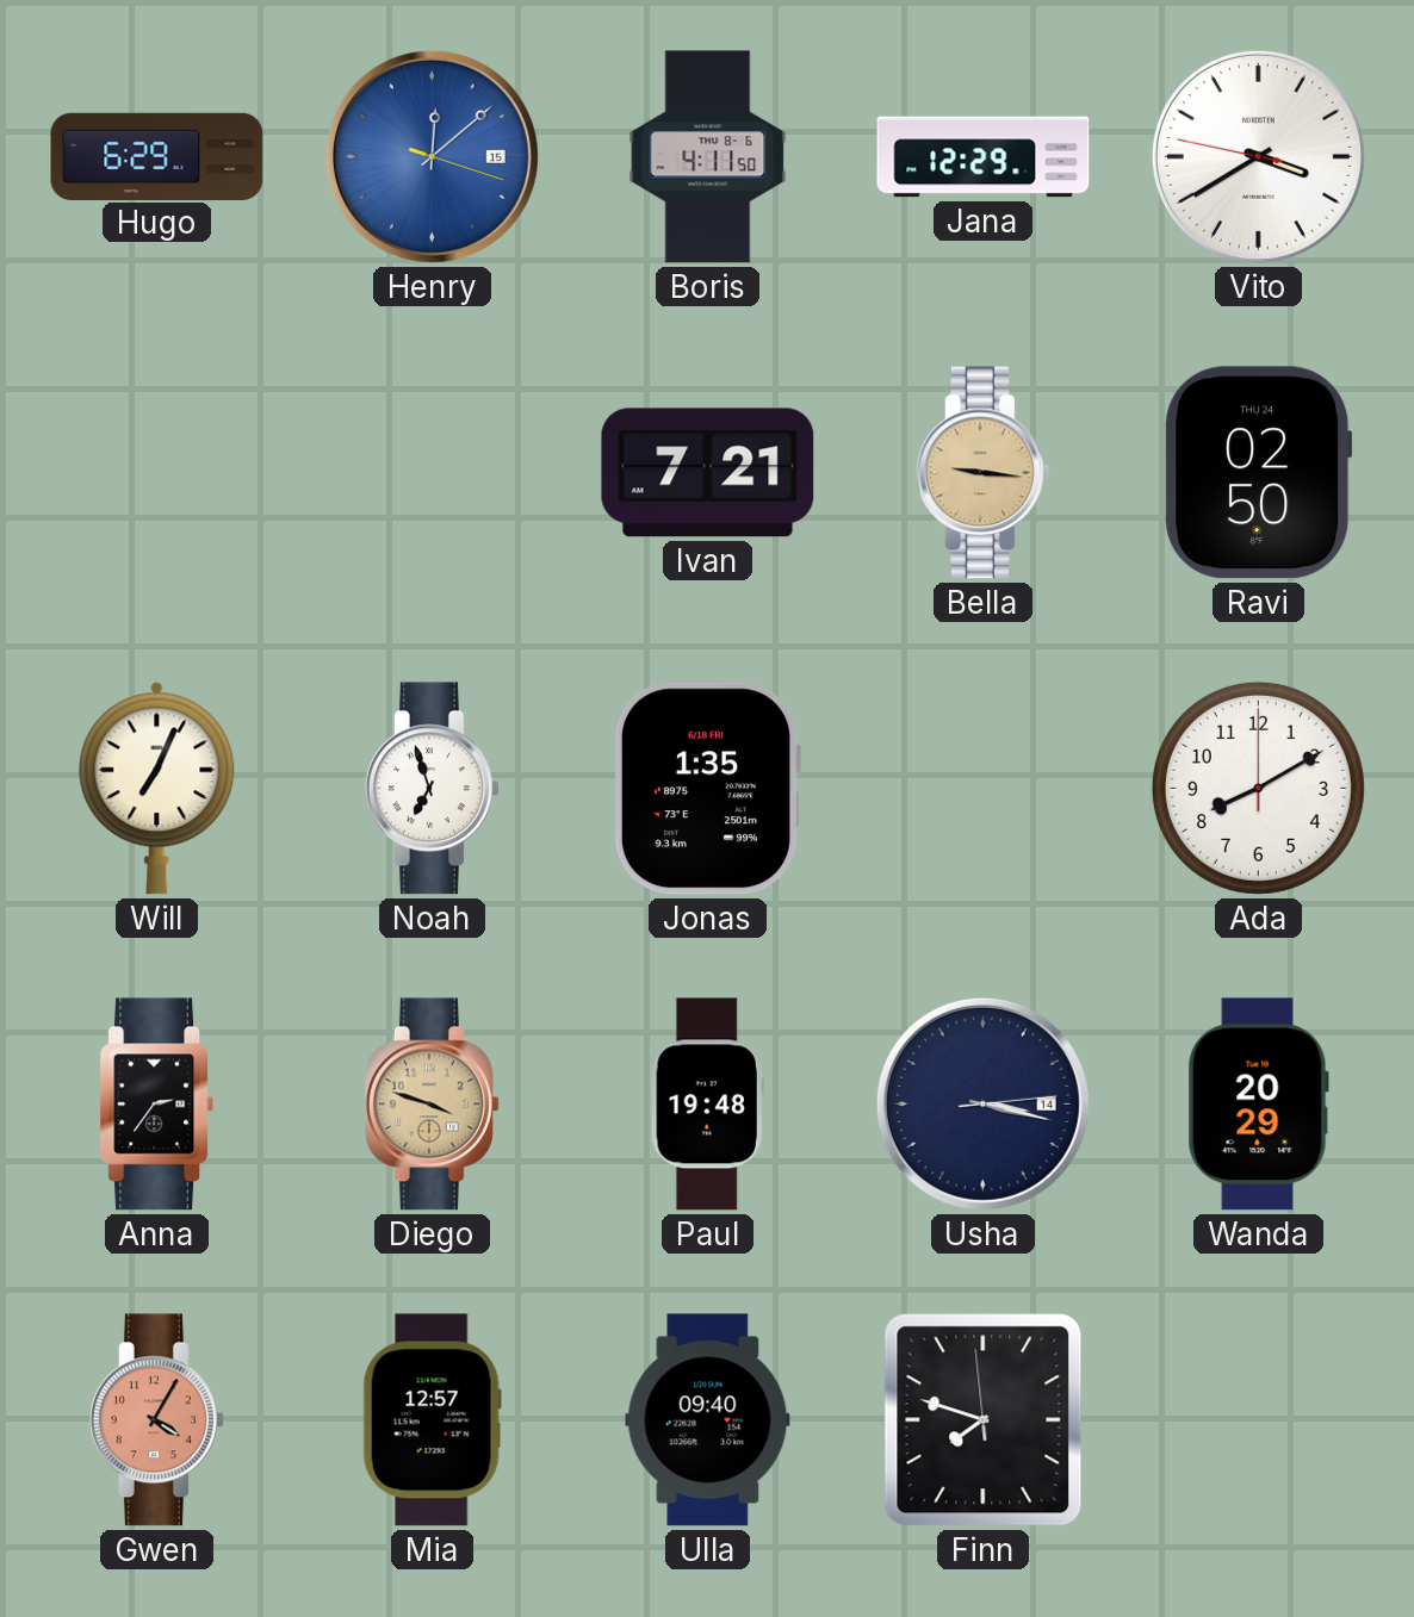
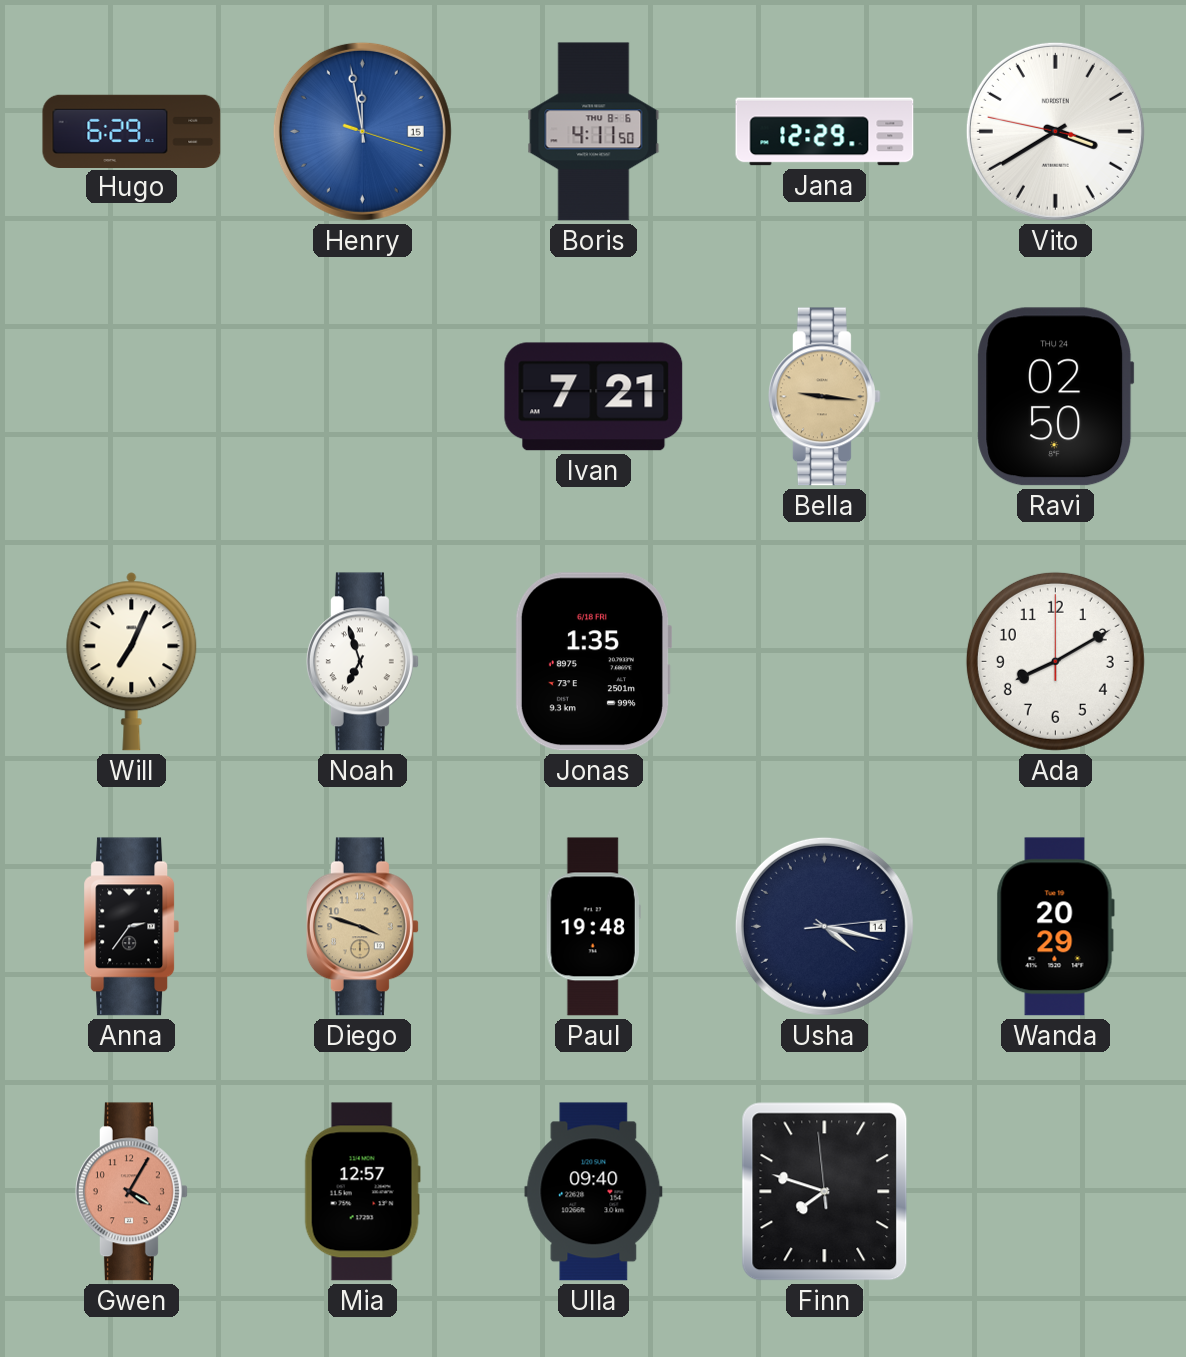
Henry: 12:08 -> 11:58
Usha: 3:17 -> 4:17
